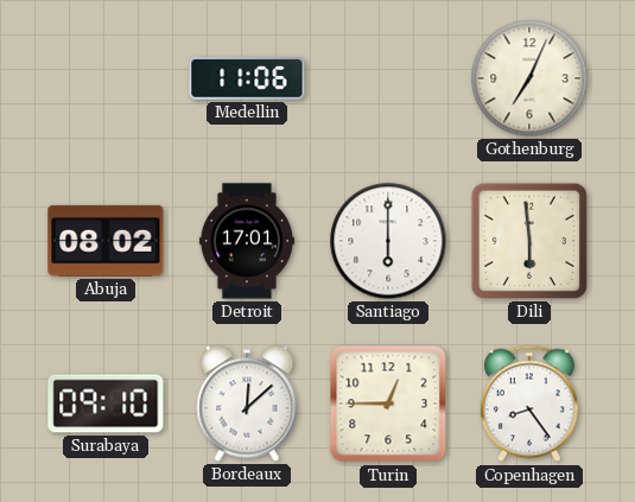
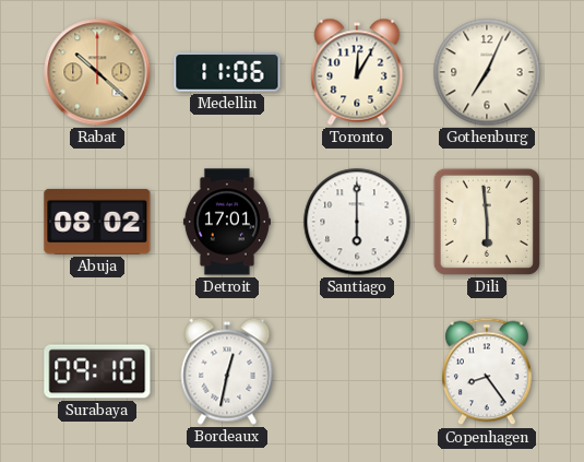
Rabat: none -> 10:22
Toronto: none -> 12:05
Bordeaux: 12:08 -> 12:32
Turin: 12:45 -> none
